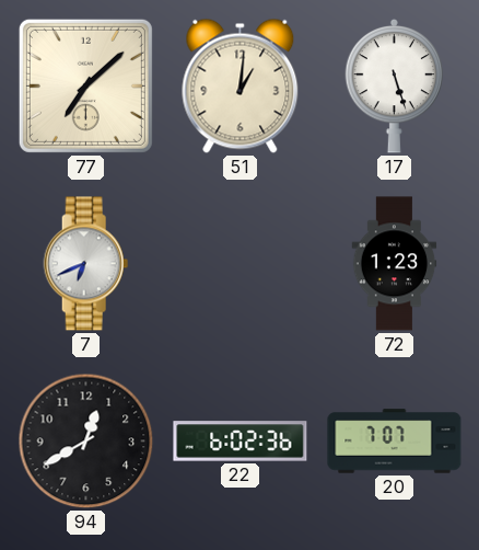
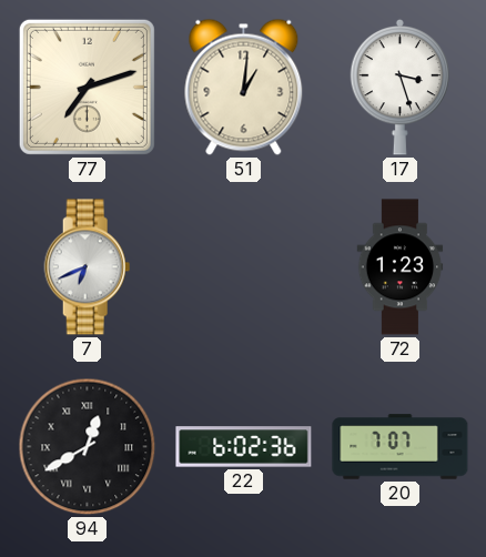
77: 7:08 -> 7:12
17: 5:27 -> 3:27
94 numerals: Arabic -> Roman
